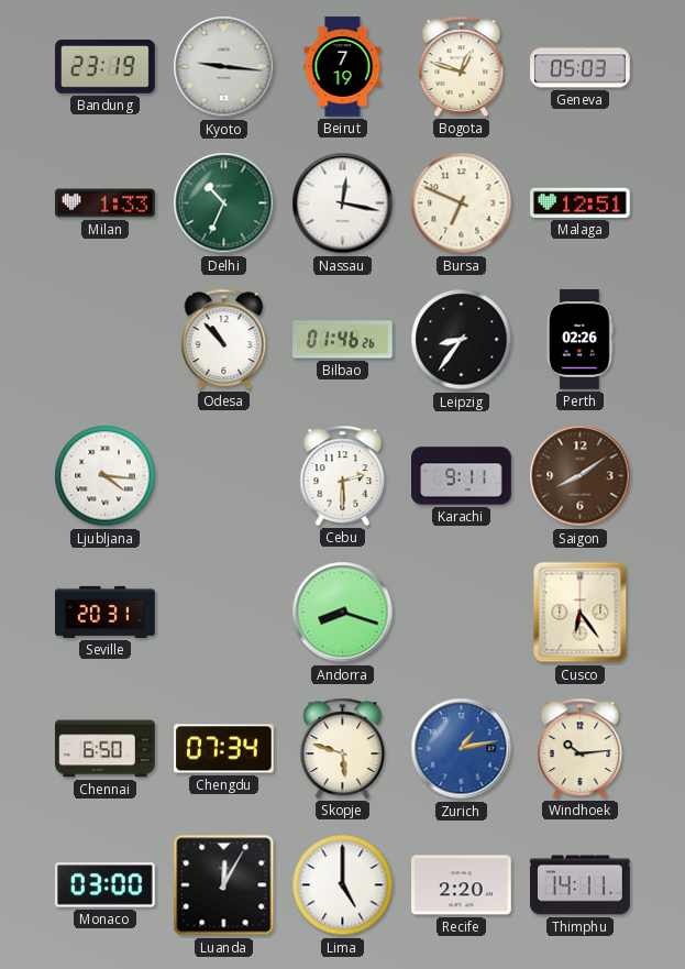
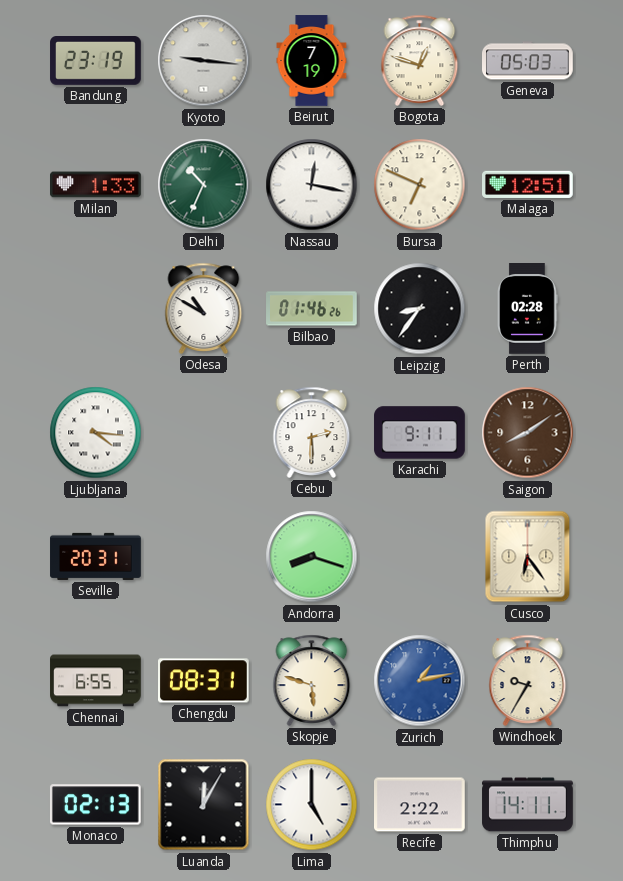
Odesa: 10:53 -> 10:50
Perth: 02:26 -> 02:28
Chennai: 6:50 -> 6:55
Chengdu: 07:34 -> 08:31
Windhoek: 10:14 -> 9:35
Monaco: 03:00 -> 02:13
Recife: 2:20 -> 2:22
